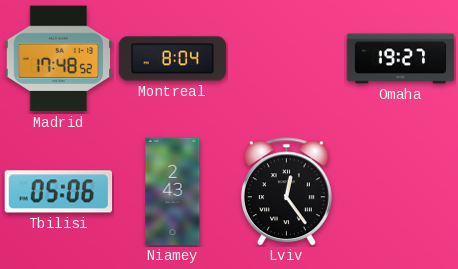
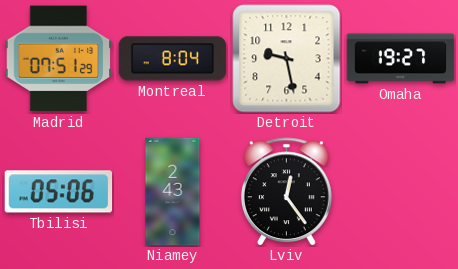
Madrid: 17:48 -> 07:51
Detroit: none -> 9:28
